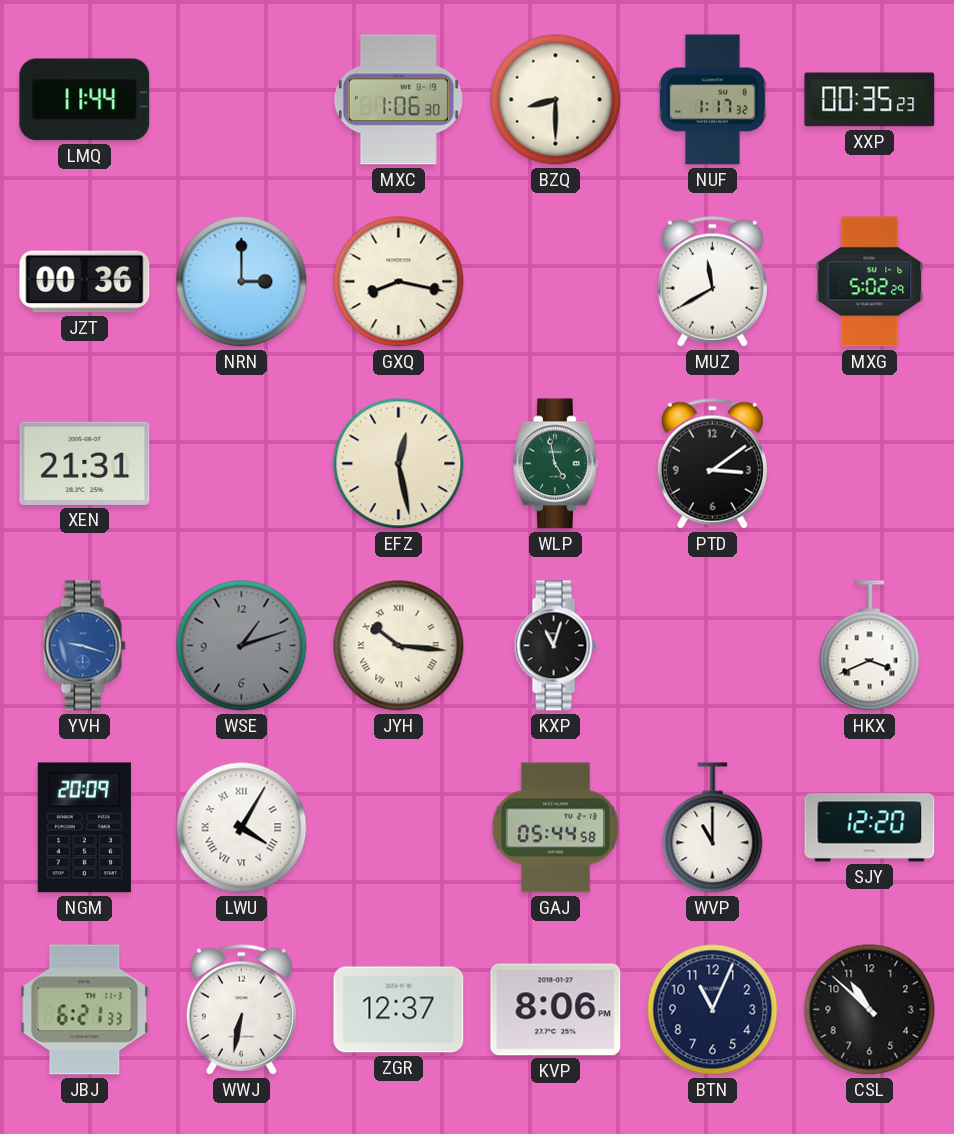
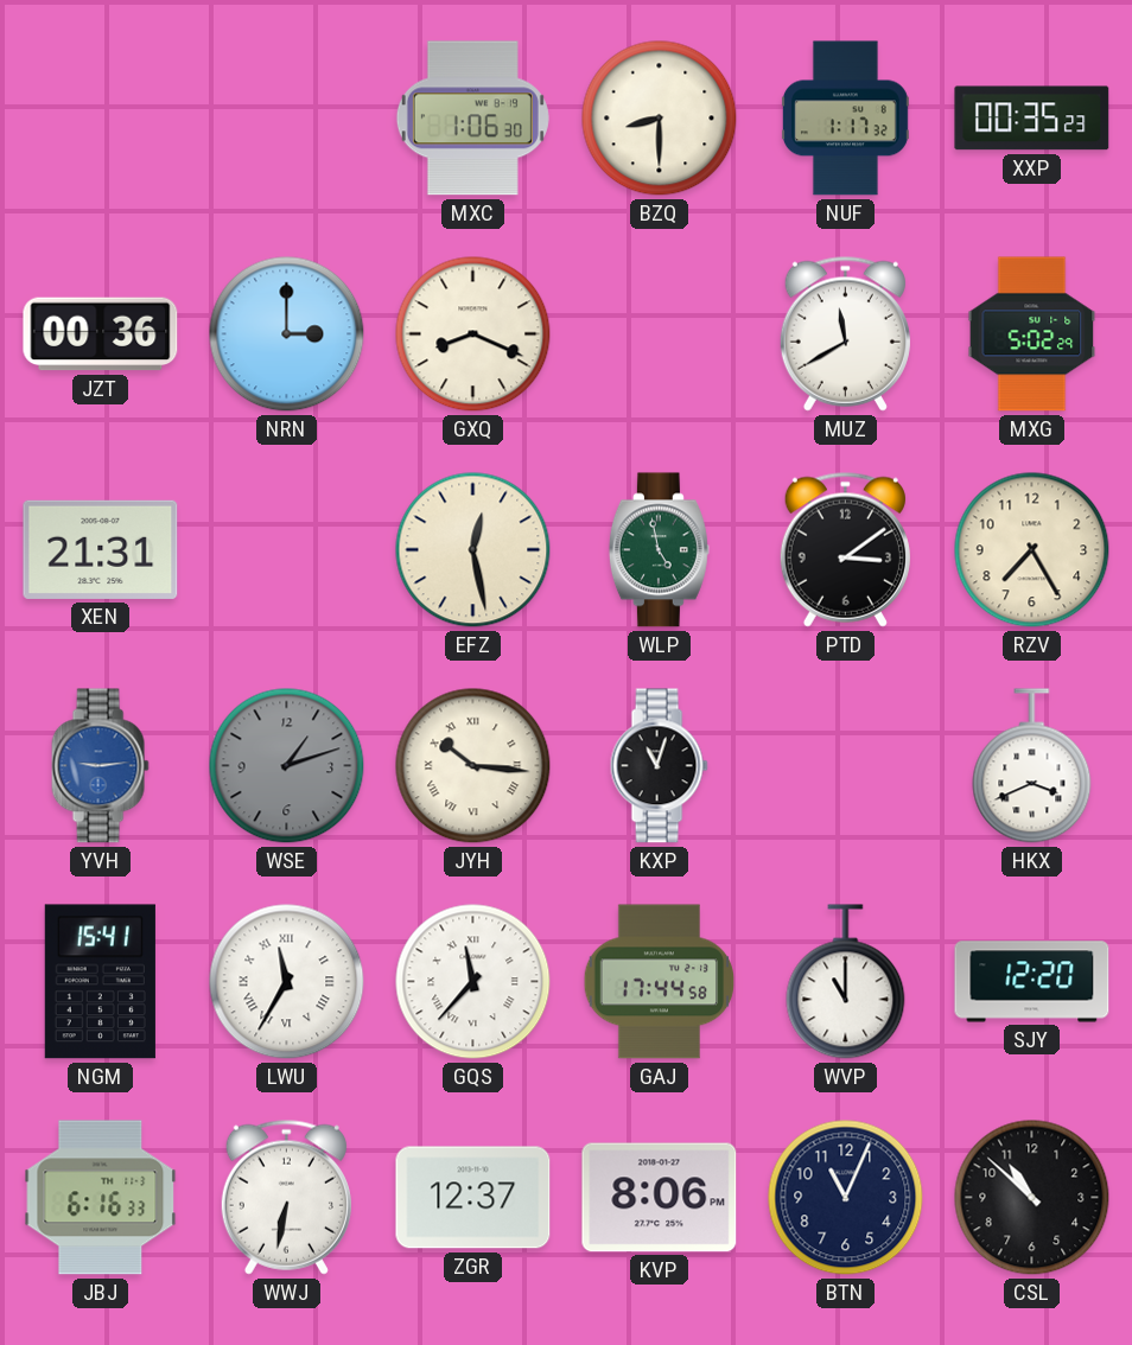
LMQ: 11:44 -> none
GXQ: 8:17 -> 8:19
RZV: none -> 7:25
YVH: 9:18 -> 9:14
NGM: 20:09 -> 15:41
LWU: 4:05 -> 11:35
GQS: none -> 11:37
GAJ: 05:44 -> 17:44
JBJ: 6:21 -> 6:16
